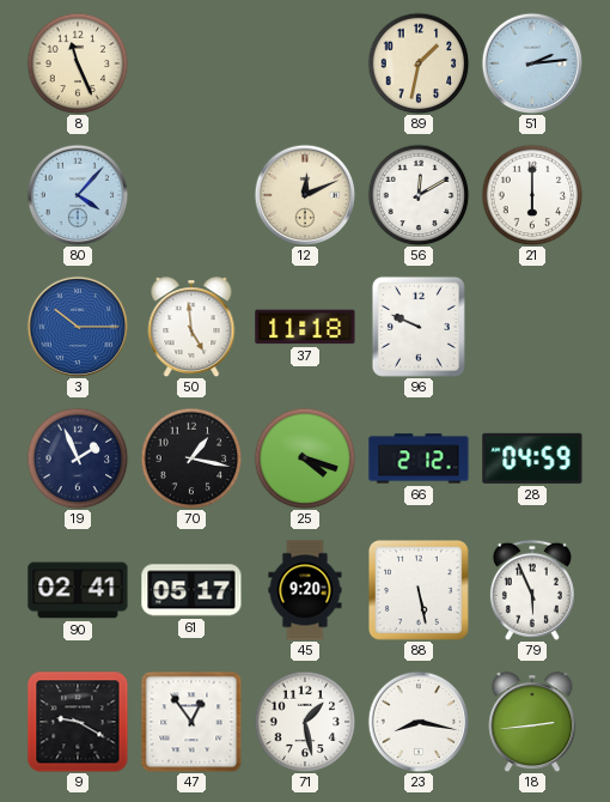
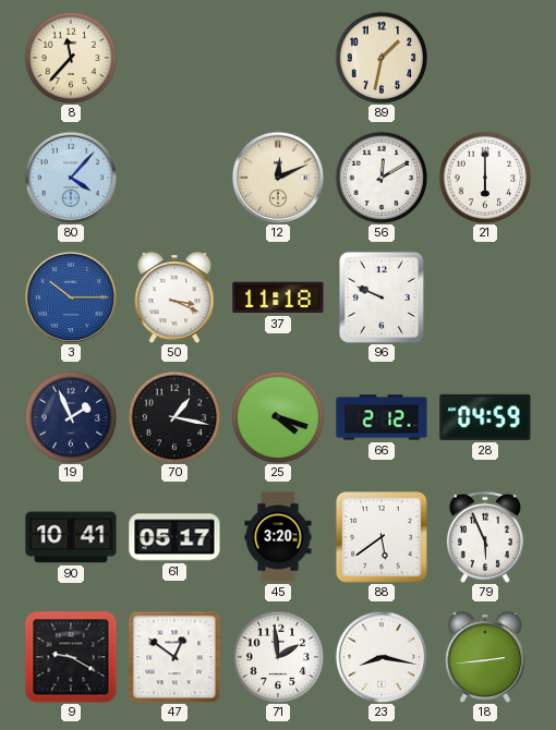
8: 11:26 -> 11:37
51: 2:14 -> none
50: 4:59 -> 3:19
90: 02:41 -> 10:41
45: 9:20 -> 3:20
88: 5:28 -> 5:39
47: 12:54 -> 12:51
71: 1:28 -> 1:59
